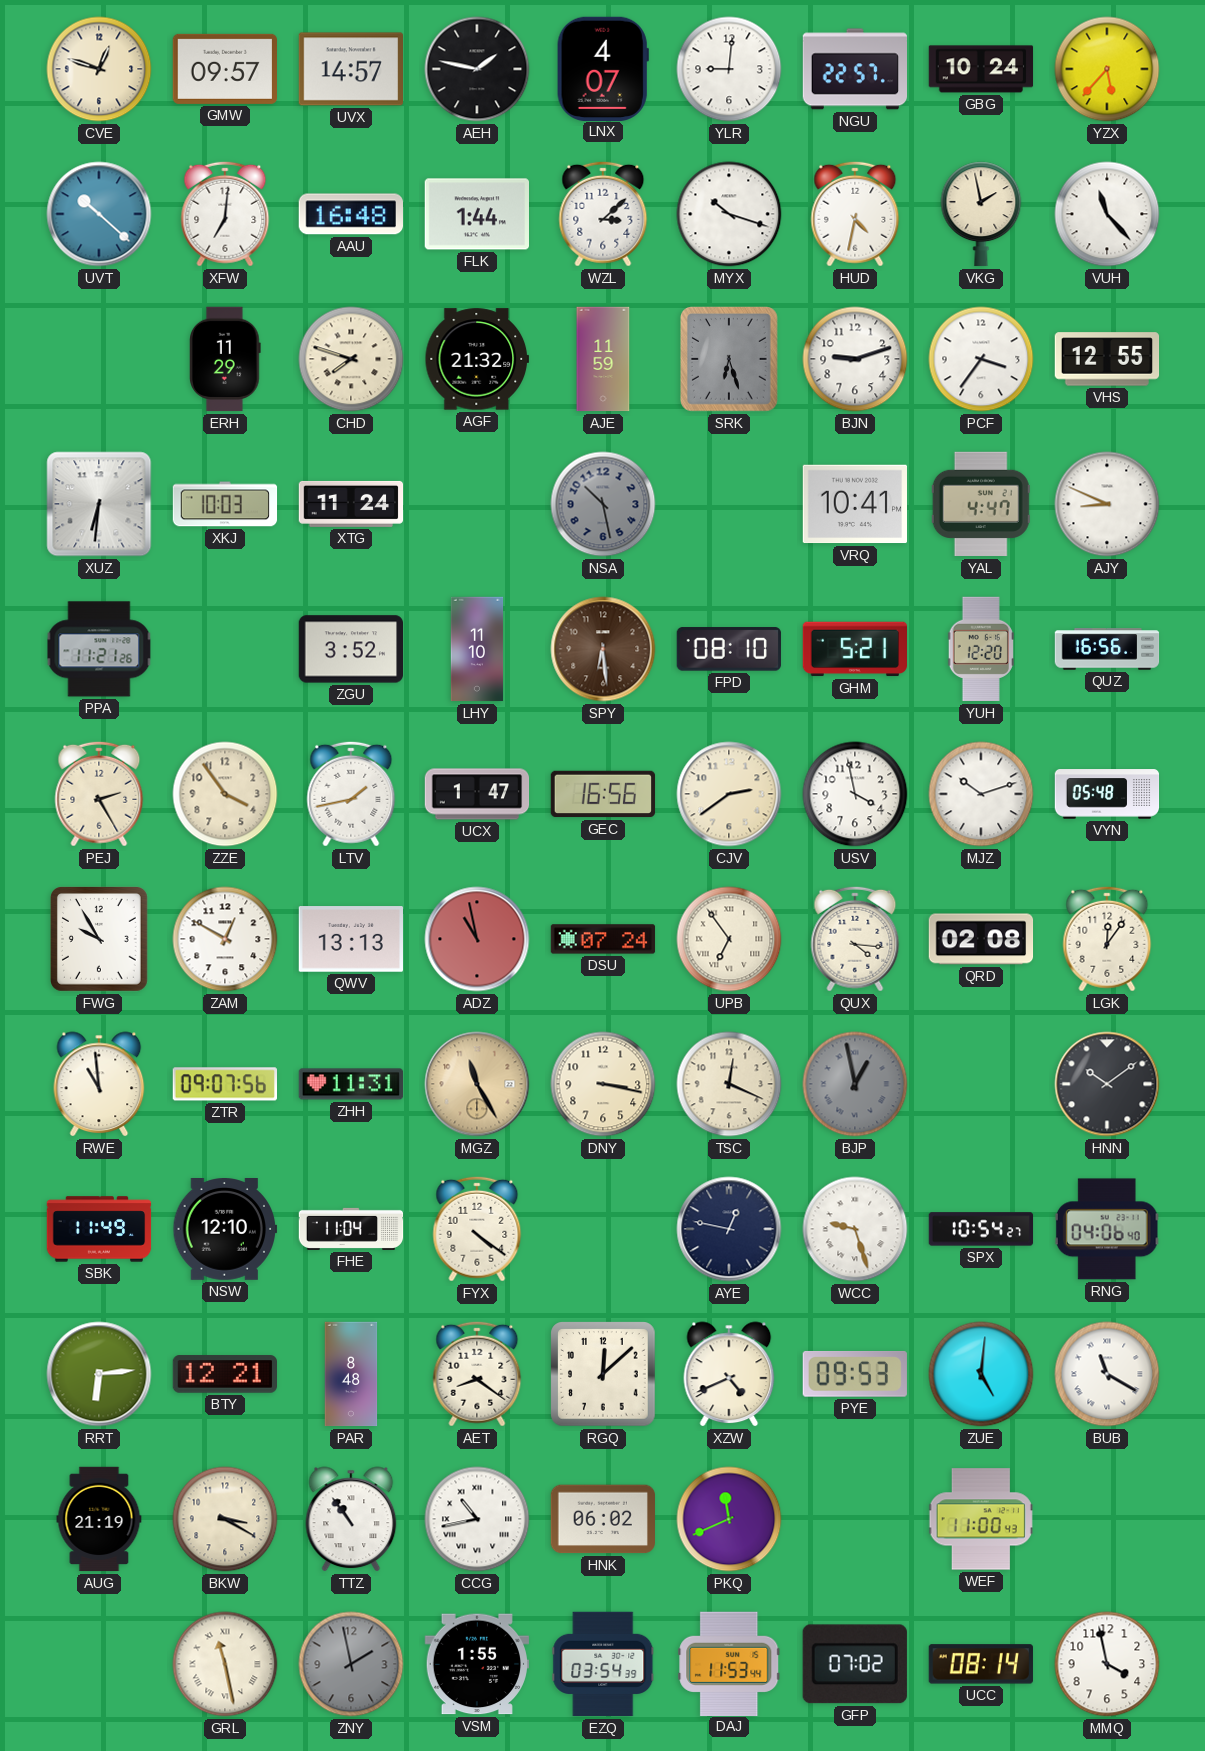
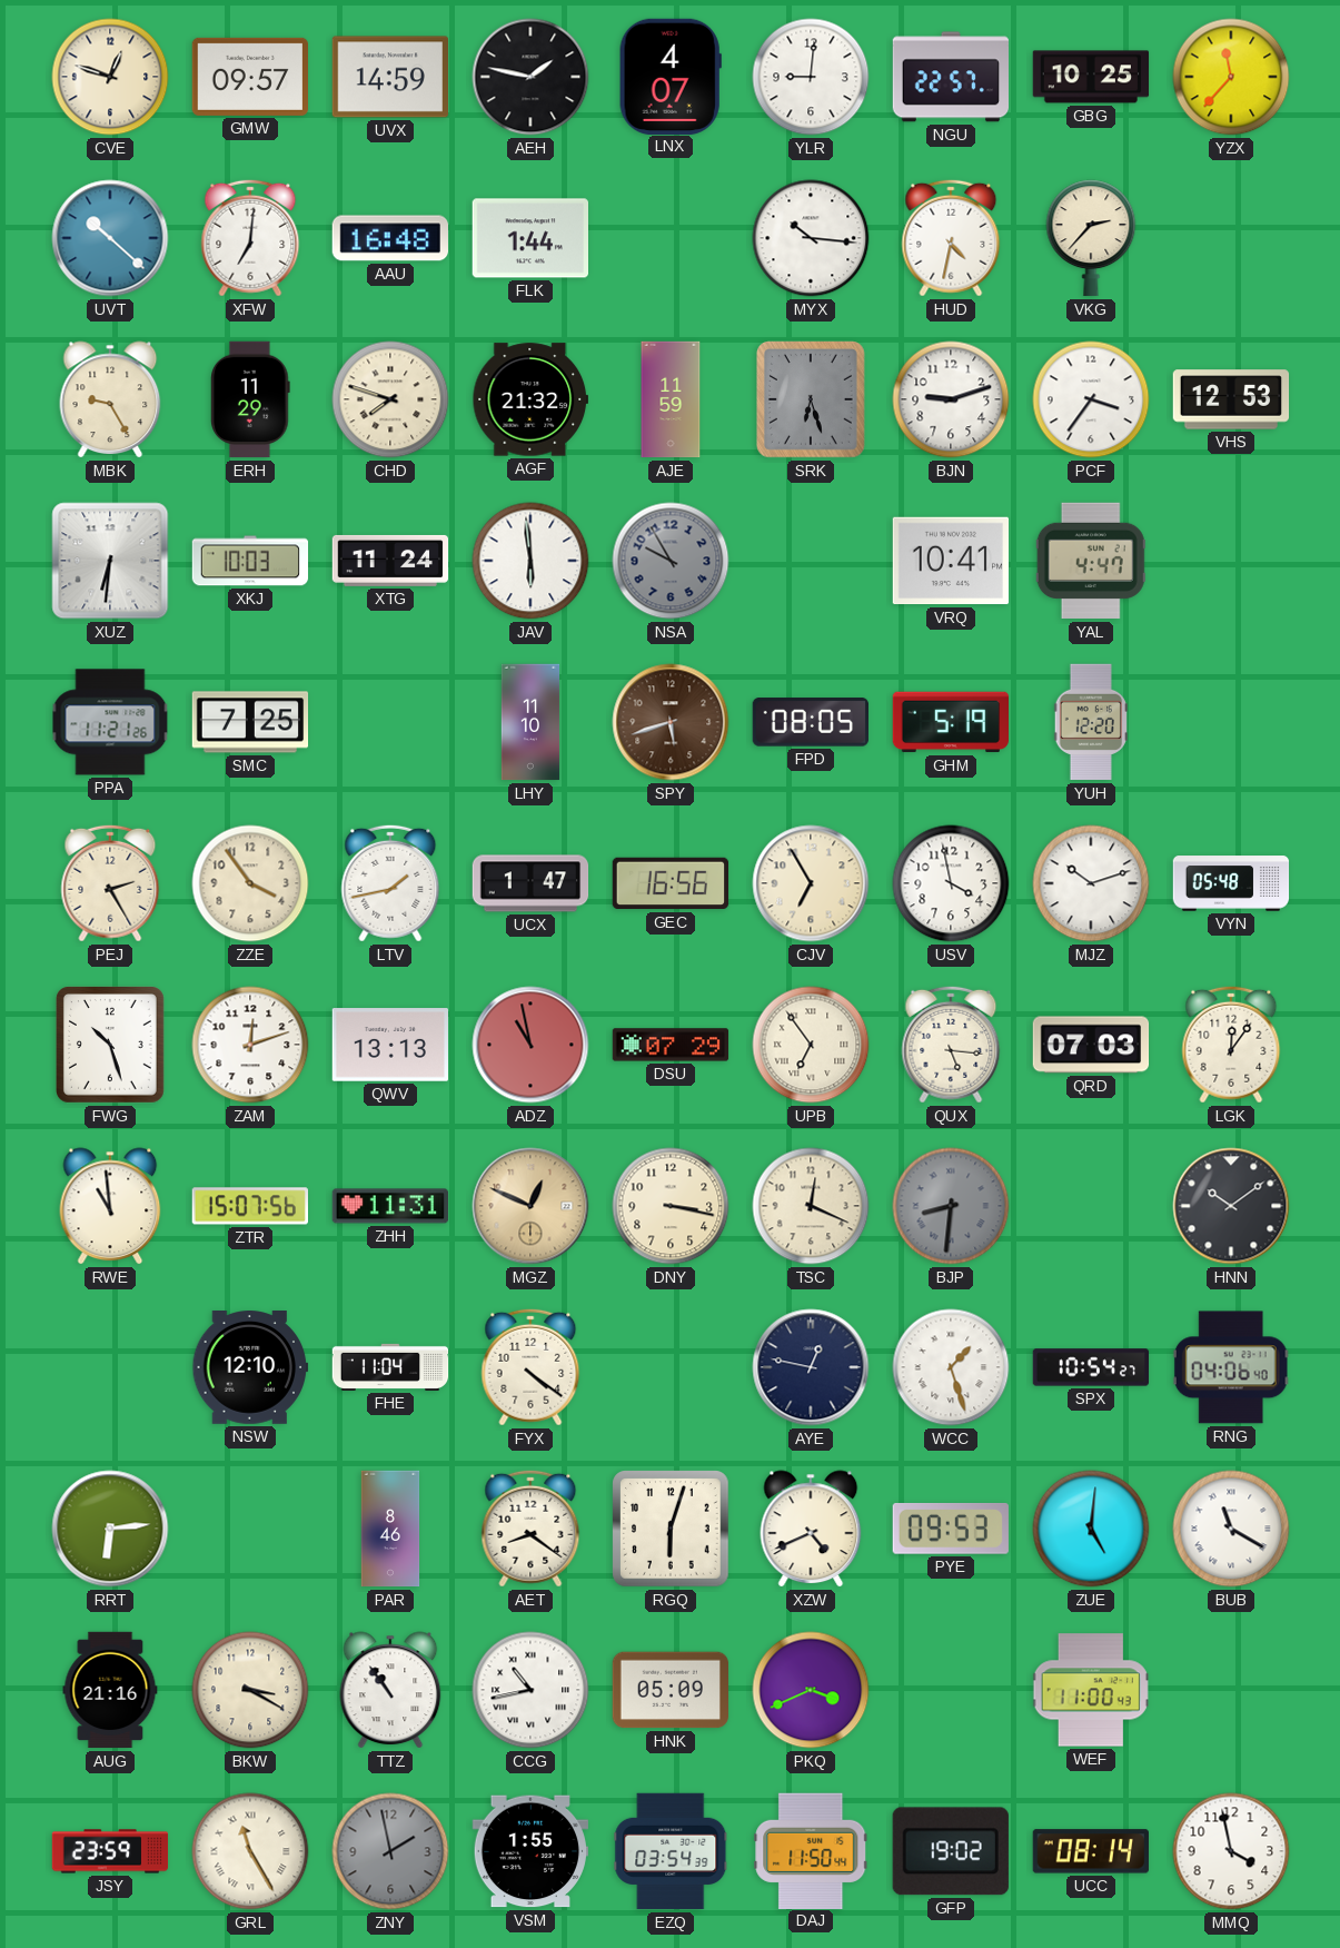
UVX: 14:57 -> 14:59
GBG: 10:24 -> 10:25
YZX: 5:37 -> 11:37
WZL: 3:08 -> none
MYX: 10:18 -> 10:16
VKG: 1:58 -> 2:37
VUH: 11:23 -> none
MBK: none -> 9:25
VHS: 12:55 -> 12:53
JAV: none -> 5:59
NSA: 10:28 -> 9:55
AJY: 8:49 -> none
SMC: none -> 7:25
ZGU: 3:52 -> none
SPY: 6:29 -> 5:42
FPD: 08:10 -> 08:05
GHM: 5:21 -> 5:19
QUZ: 16:56 -> none
CJV: 2:39 -> 6:55
FWG: 9:55 -> 10:27
ZAM: 12:50 -> 12:12
DSU: 07:24 -> 07:29
QUX: 4:16 -> 5:16
QRD: 02:08 -> 07:03
ZTR: 09:07 -> 15:07
MGZ: 11:25 -> 12:49
BJP: 12:58 -> 8:31
SBK: 11:49 -> none
WCC: 9:27 -> 1:27
BTY: 12:21 -> none
PAR: 8:48 -> 8:46
RGQ: 12:08 -> 6:03
AUG: 21:19 -> 21:16
HNK: 06:02 -> 05:09
PKQ: 11:41 -> 3:41
JSY: none -> 23:59
GRL: 11:28 -> 11:25
DAJ: 11:53 -> 11:50
GFP: 07:02 -> 19:02
